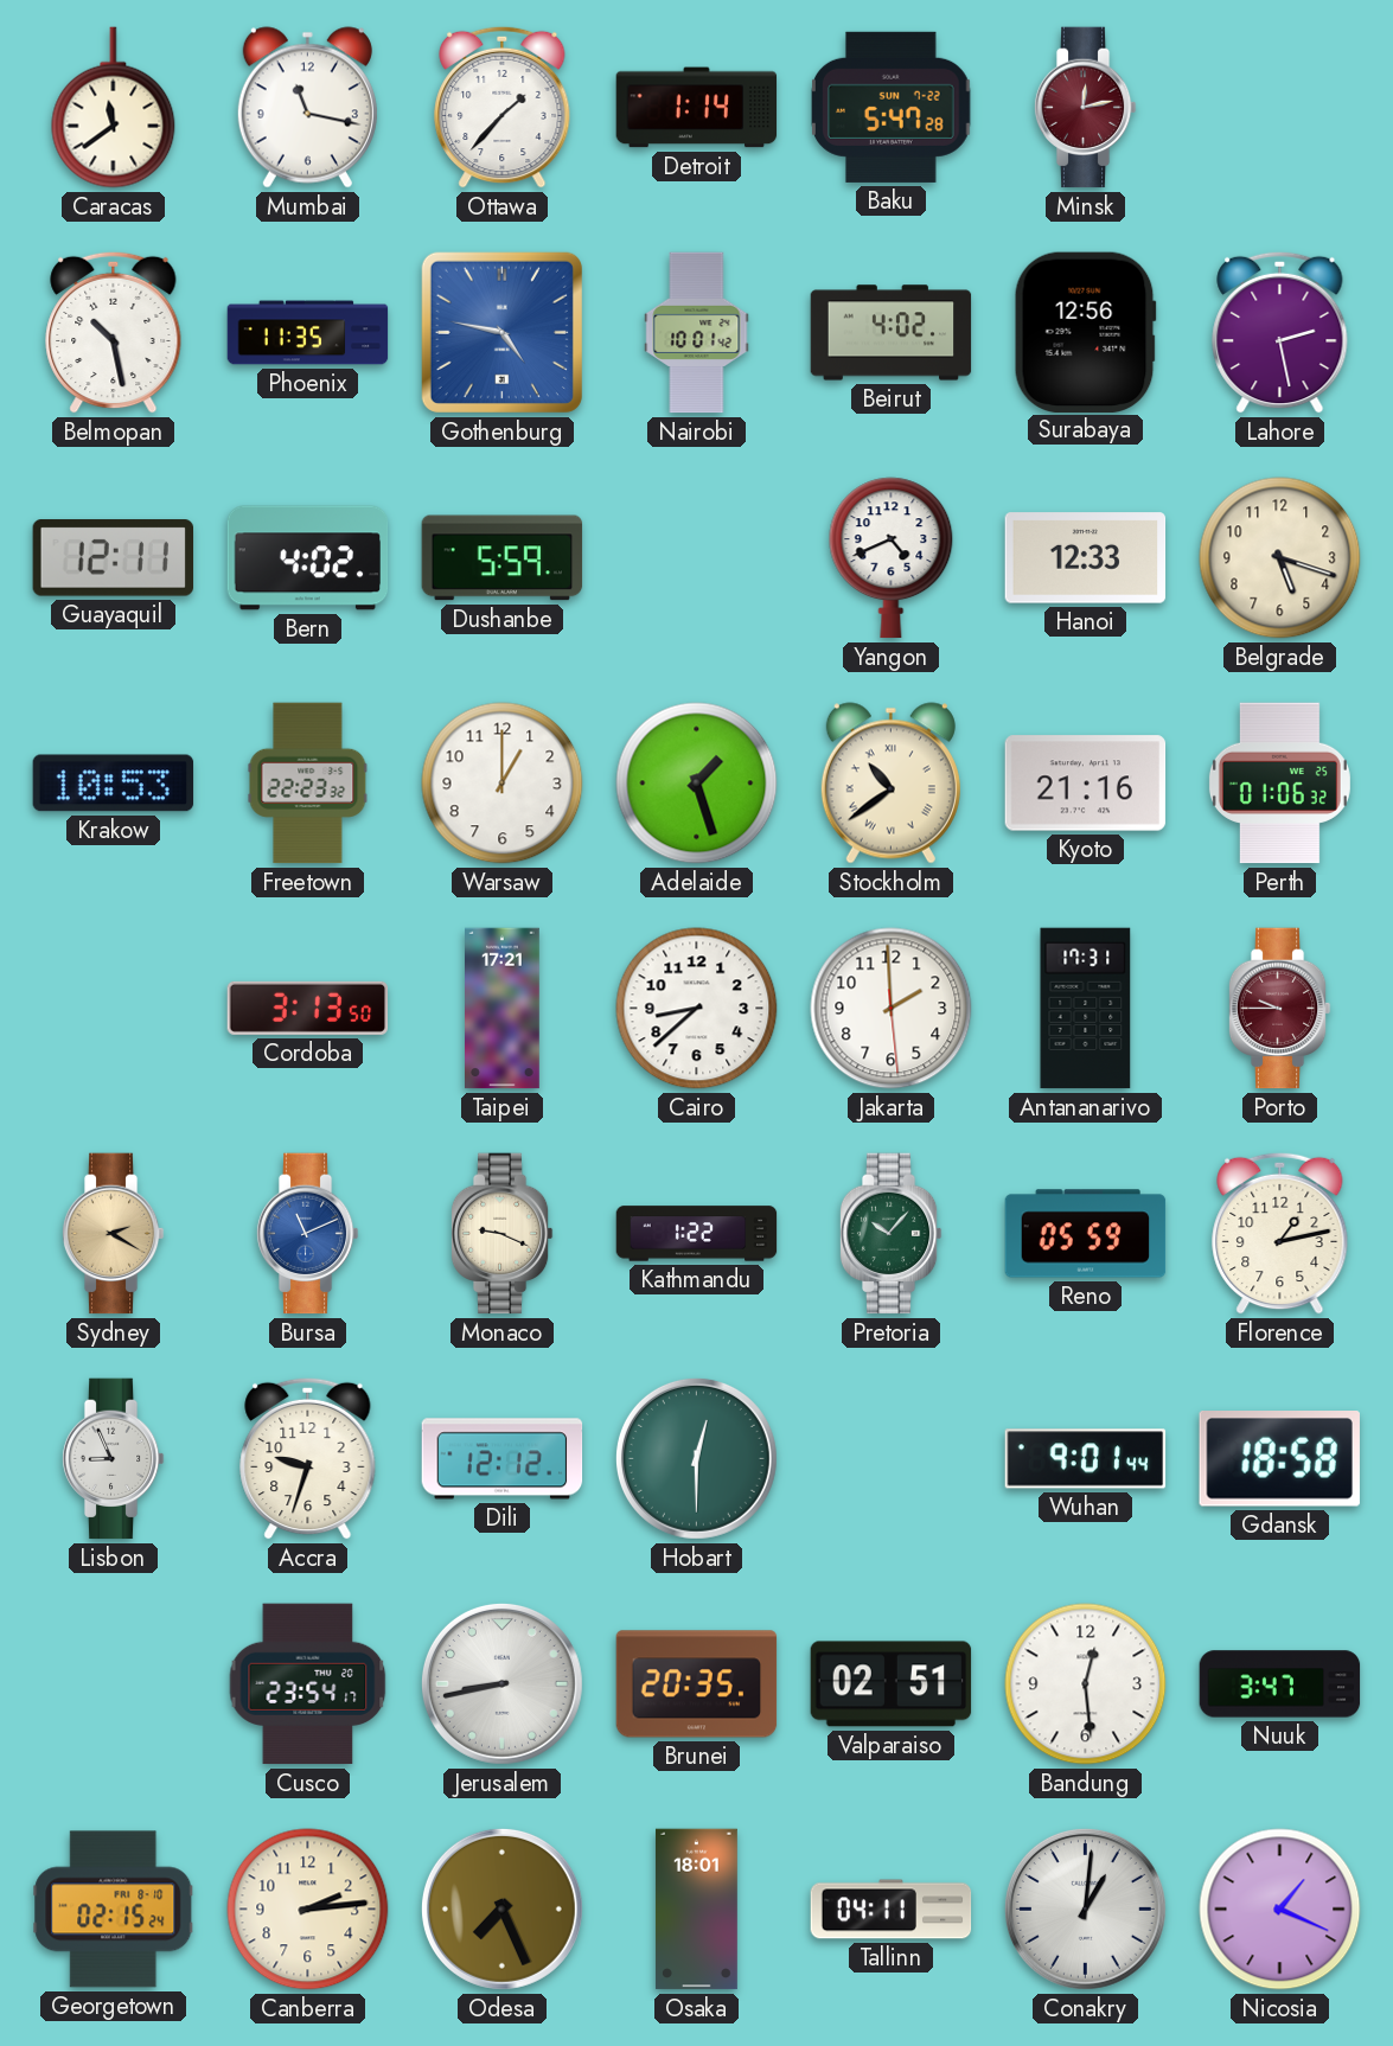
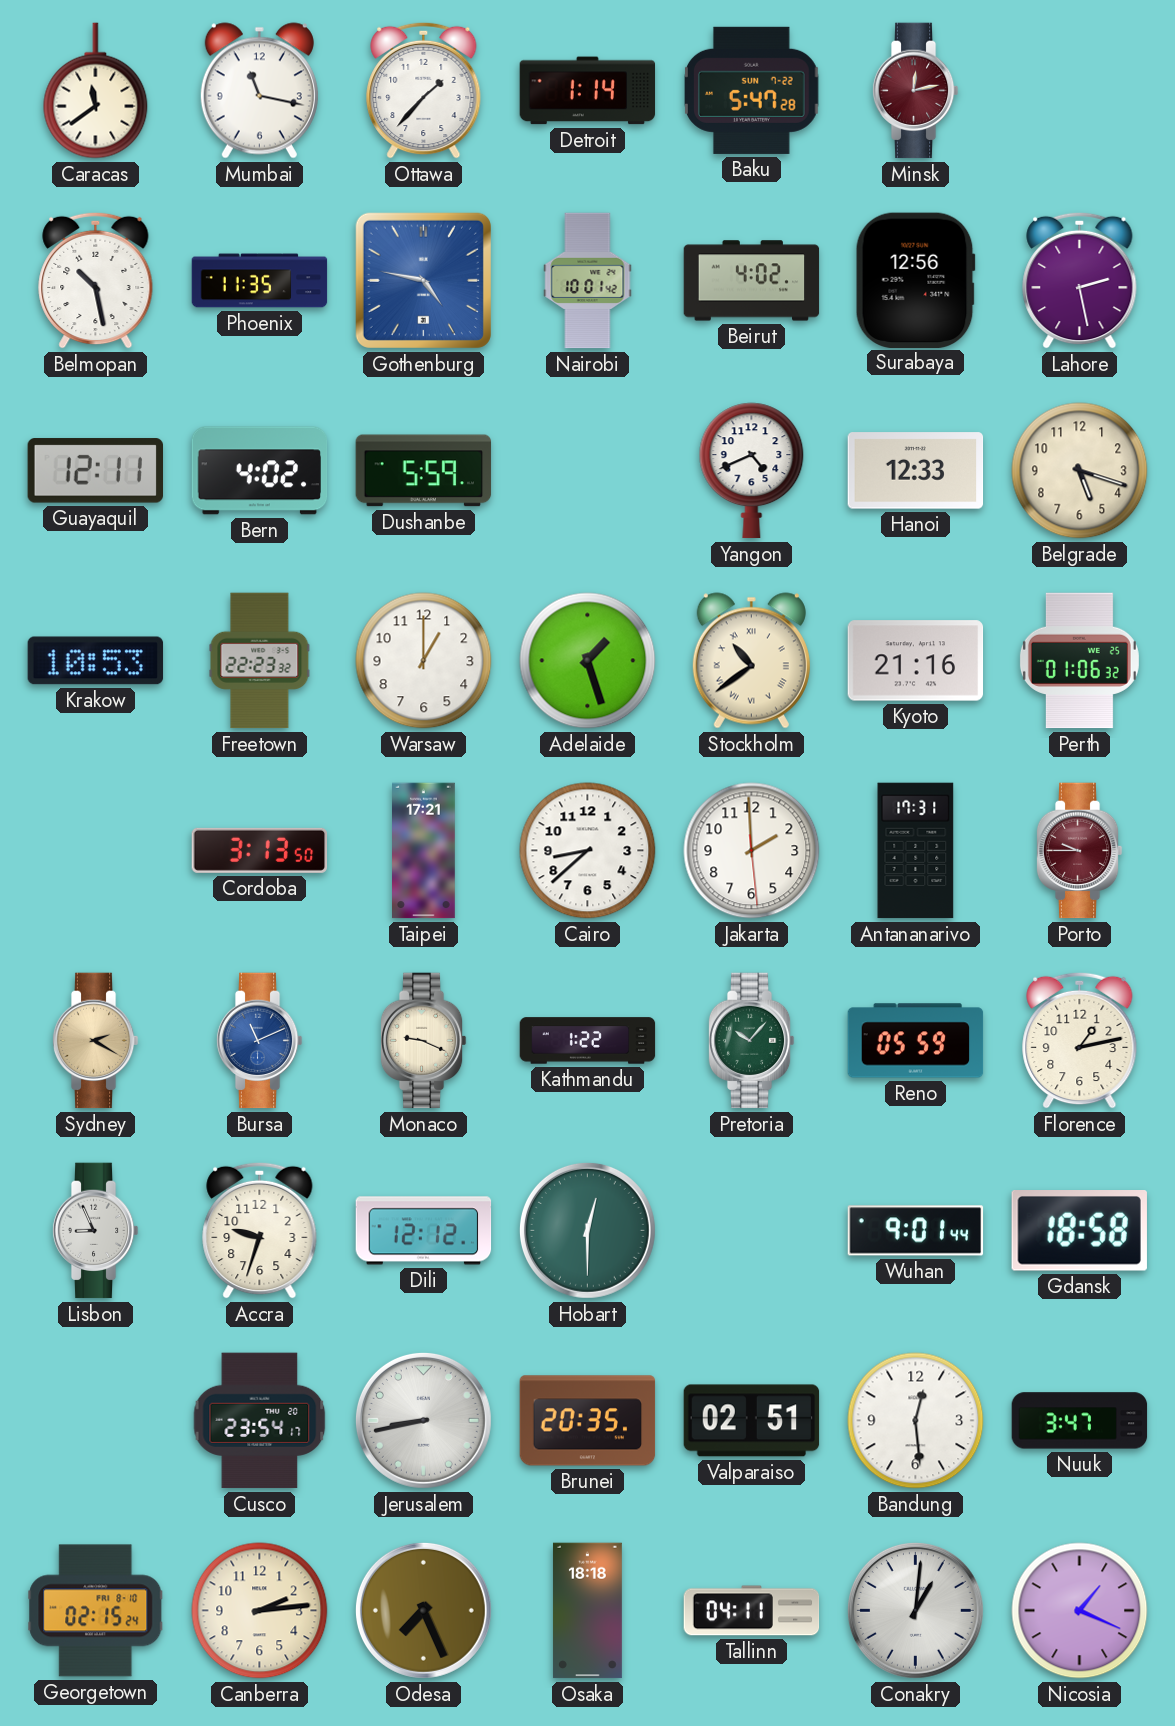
Osaka: 18:01 -> 18:18
